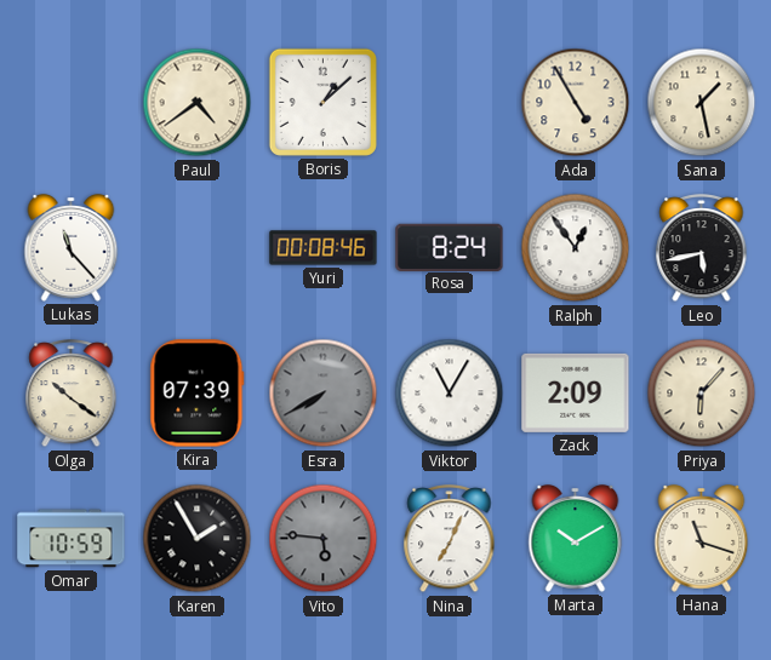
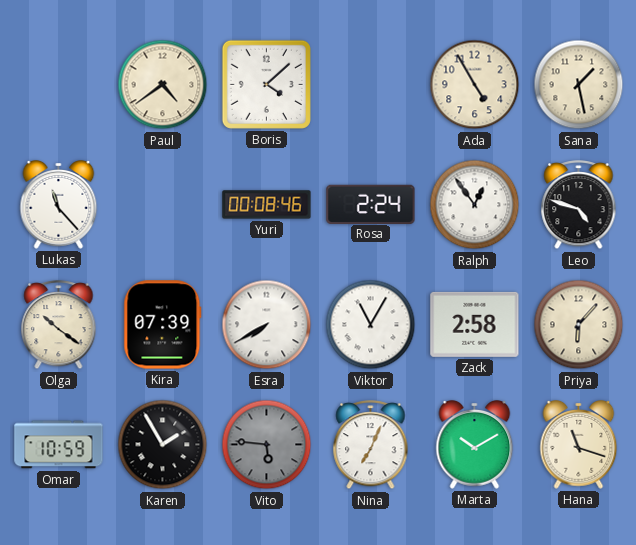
Boris: 1:08 -> 4:08
Rosa: 8:24 -> 2:24
Leo: 5:43 -> 4:48
Esra dial: grey -> white
Zack: 2:09 -> 2:58
